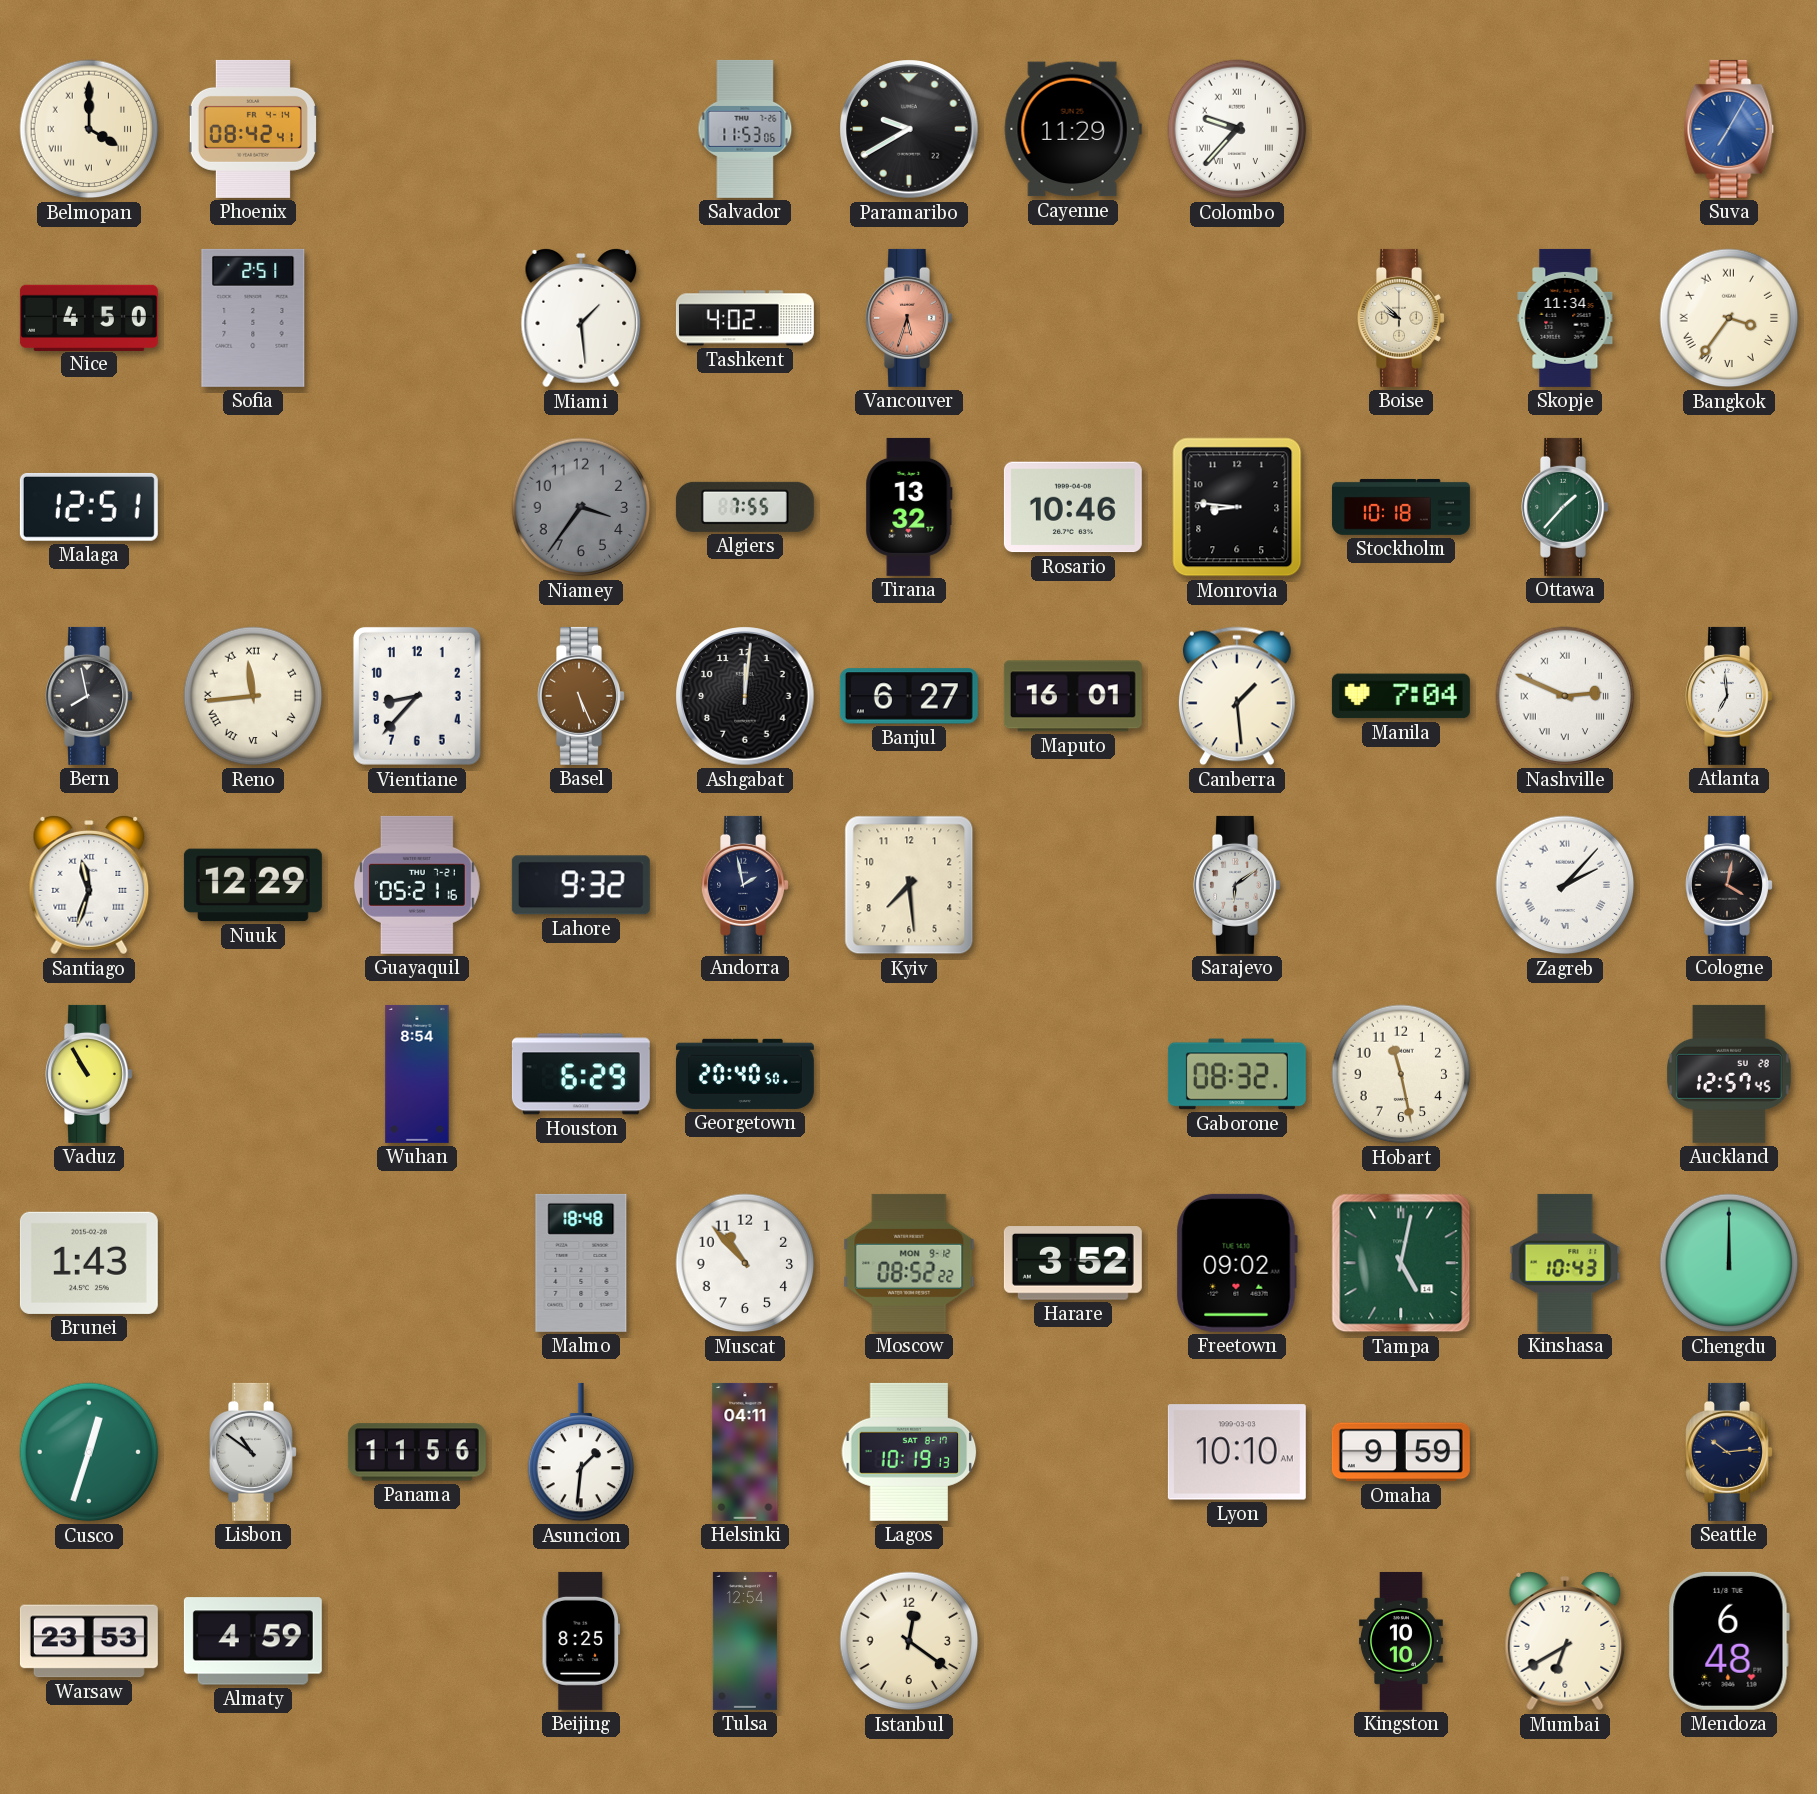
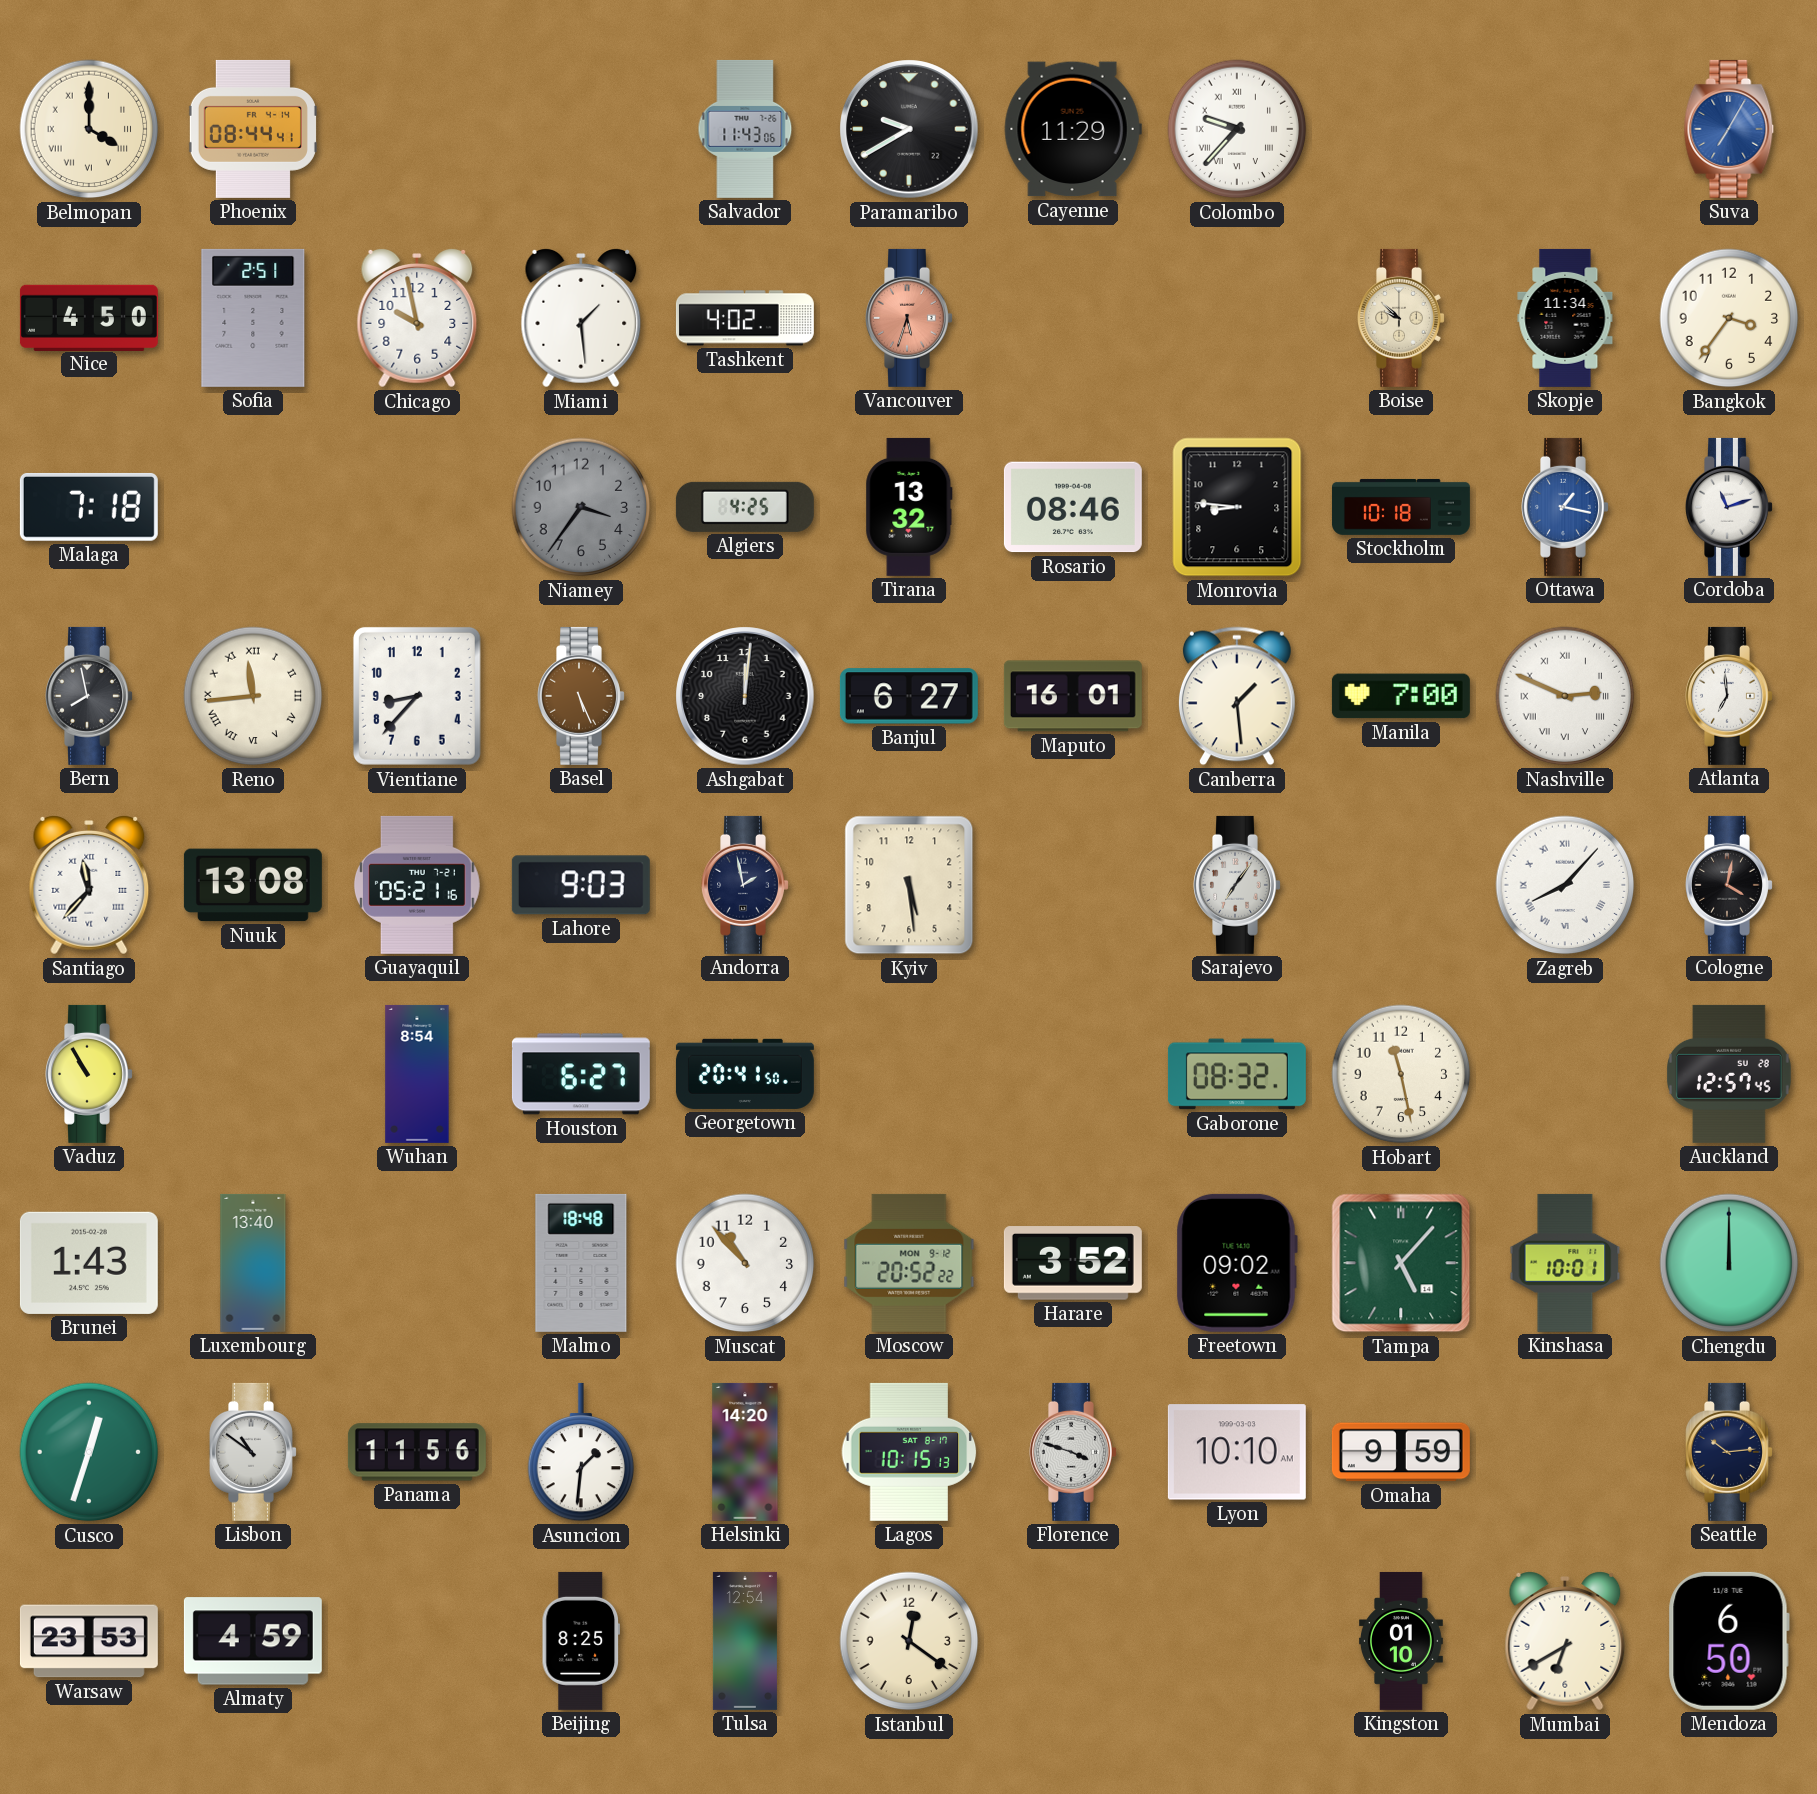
Phoenix: 08:42 -> 08:44
Salvador: 11:53 -> 11:43
Chicago: none -> 9:58
Bangkok numerals: Roman -> Arabic
Malaga: 12:51 -> 7:18
Algiers: 7:55 -> 4:25
Rosario: 10:46 -> 08:46
Ottawa: 1:37 -> 1:17
Ottawa dial: green -> blue
Cordoba: none -> 11:12
Manila: 7:04 -> 7:00
Santiago: 11:33 -> 11:37
Nuuk: 12:29 -> 13:08
Lahore: 9:32 -> 9:03
Kyiv: 7:29 -> 5:29
Sarajevo: 6:09 -> 7:06
Zagreb: 2:07 -> 8:07
Houston: 6:29 -> 6:27
Georgetown: 20:40 -> 20:41
Luxembourg: none -> 13:40
Moscow: 08:52 -> 20:52
Tampa: 5:02 -> 5:07
Kinshasa: 10:43 -> 10:01
Helsinki: 04:11 -> 14:20
Lagos: 10:19 -> 10:15
Florence: none -> 3:48
Kingston: 10:10 -> 01:10
Mendoza: 6:48 -> 6:50
